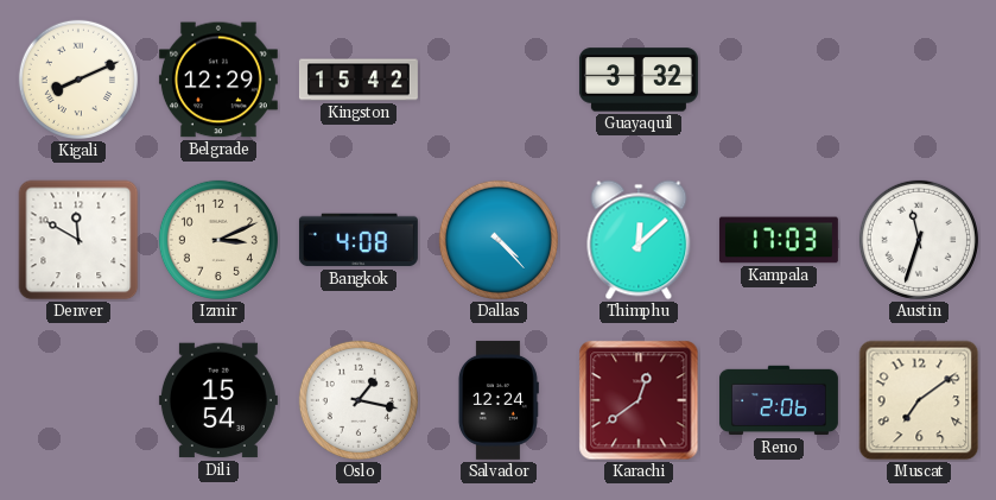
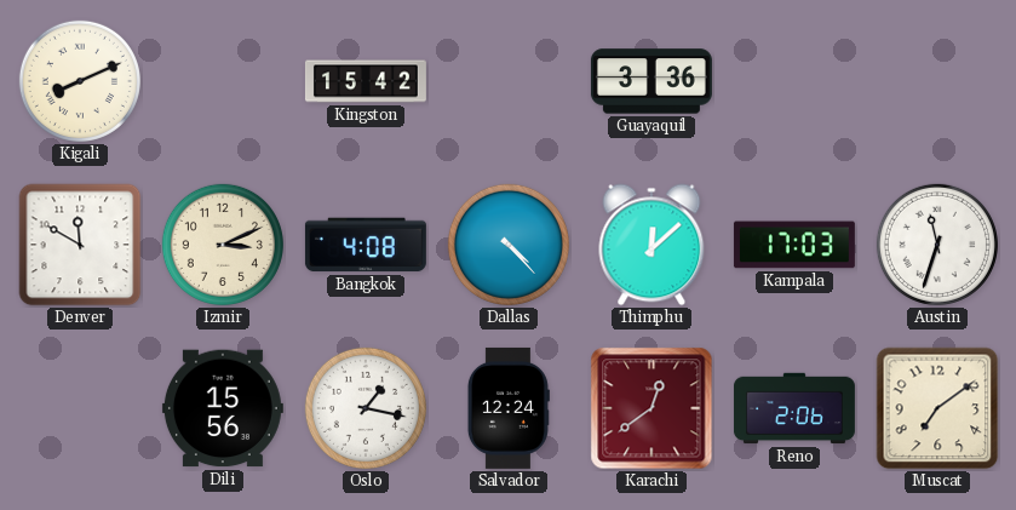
Belgrade: 12:29 -> none
Guayaquil: 3:32 -> 3:36
Dili: 15:54 -> 15:56
